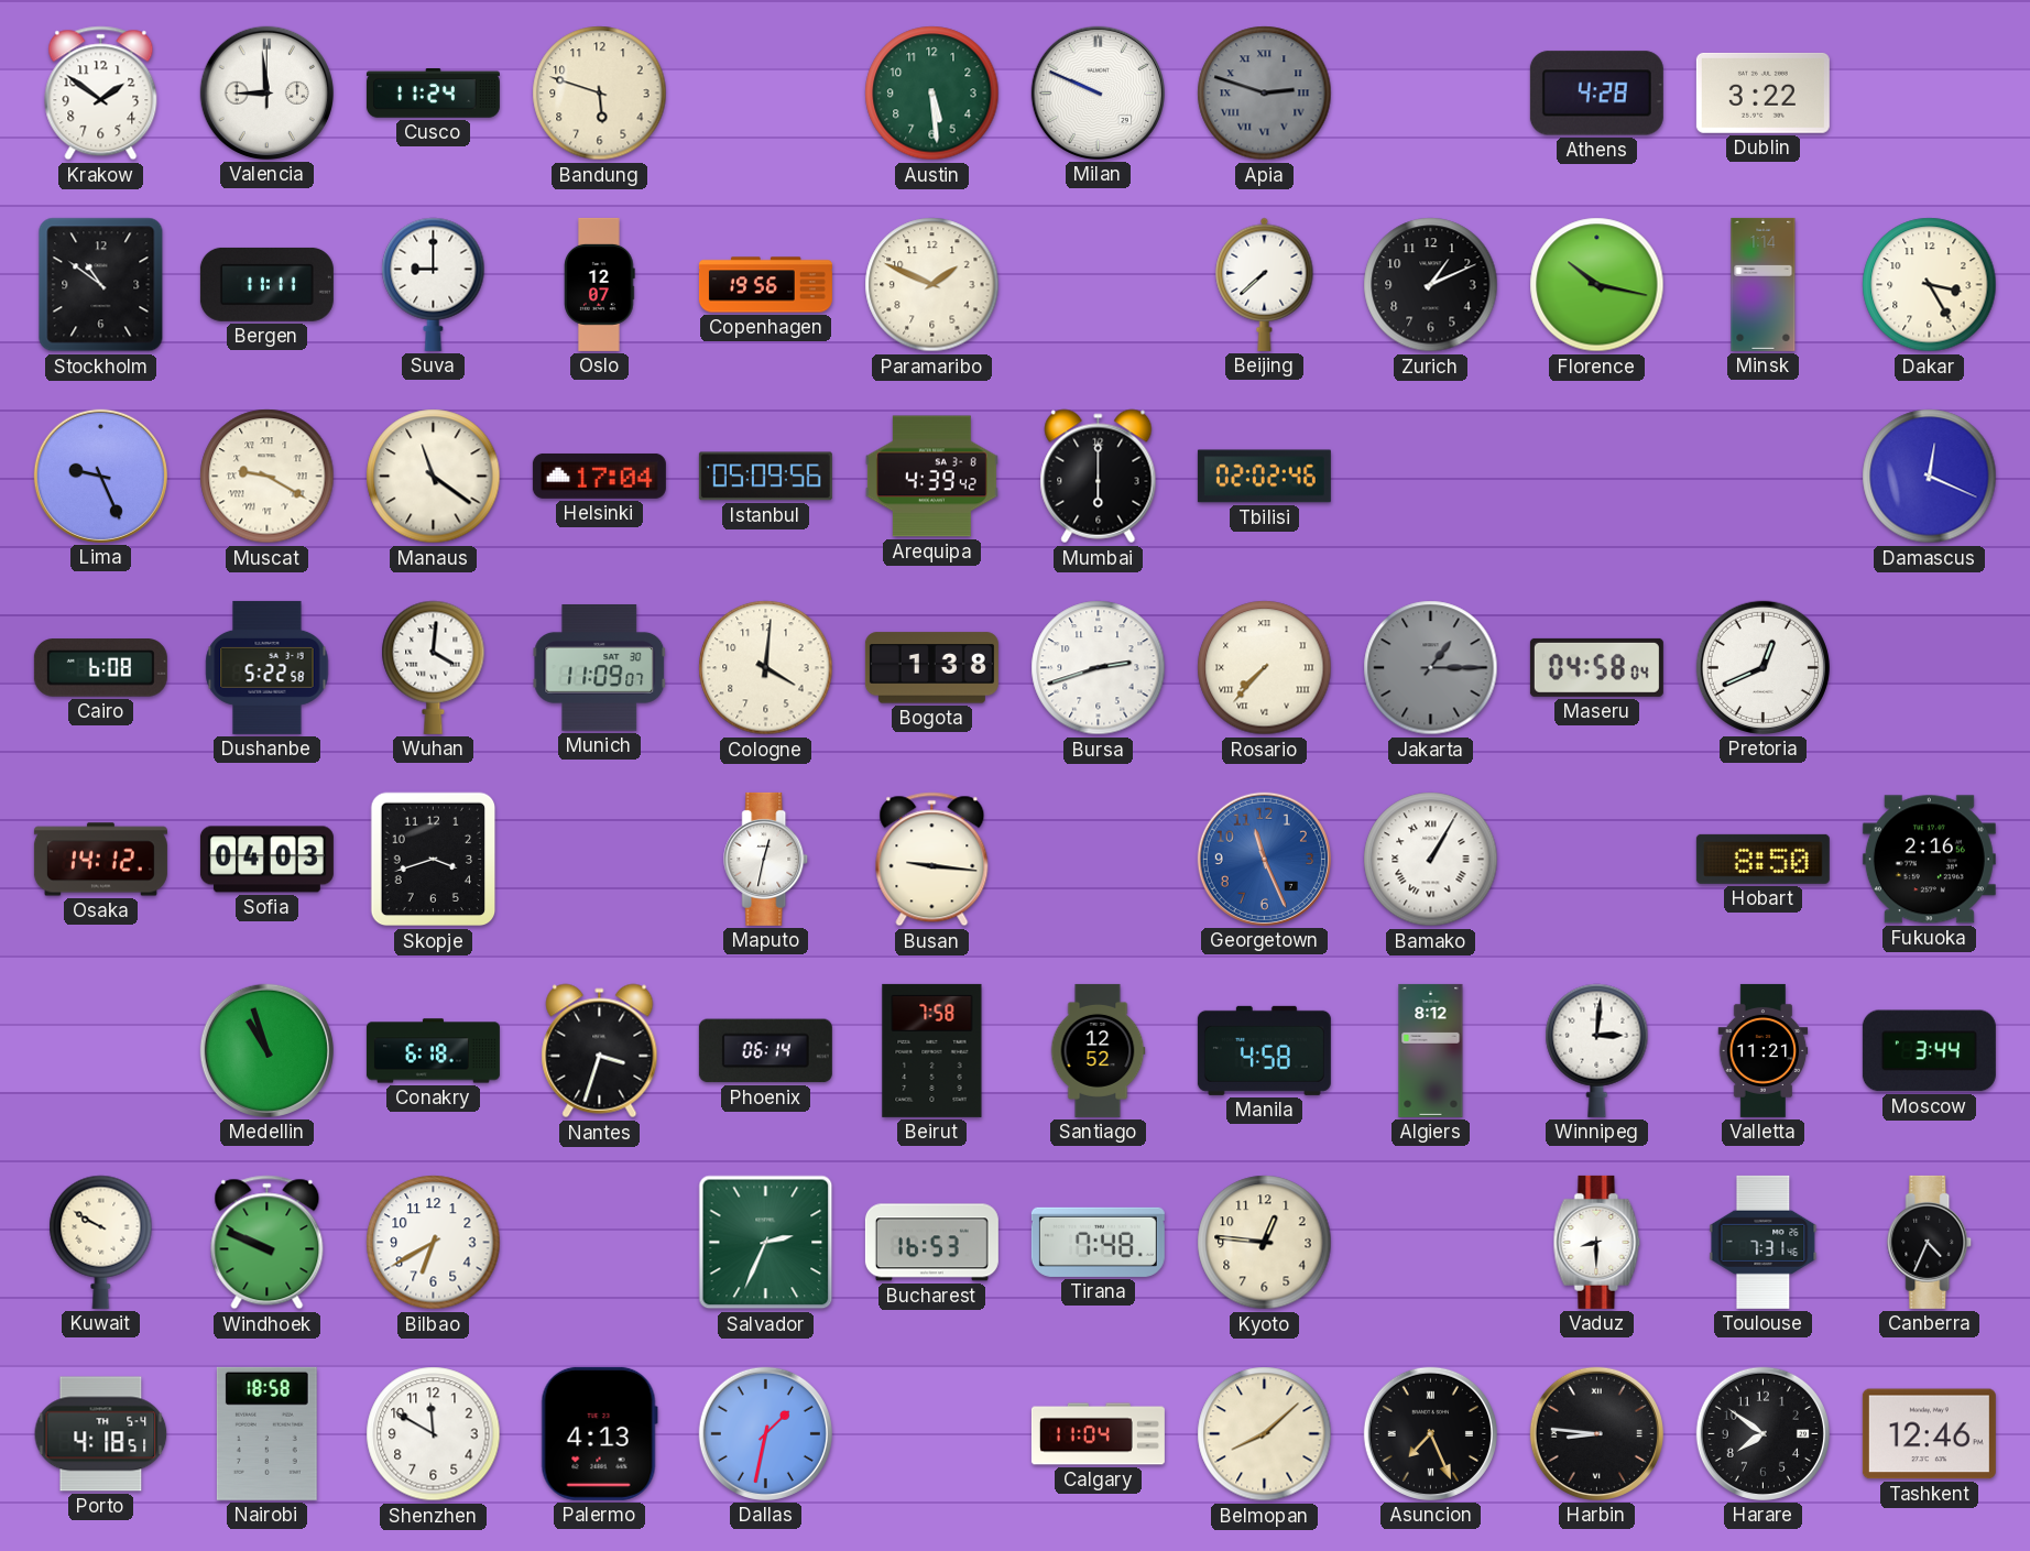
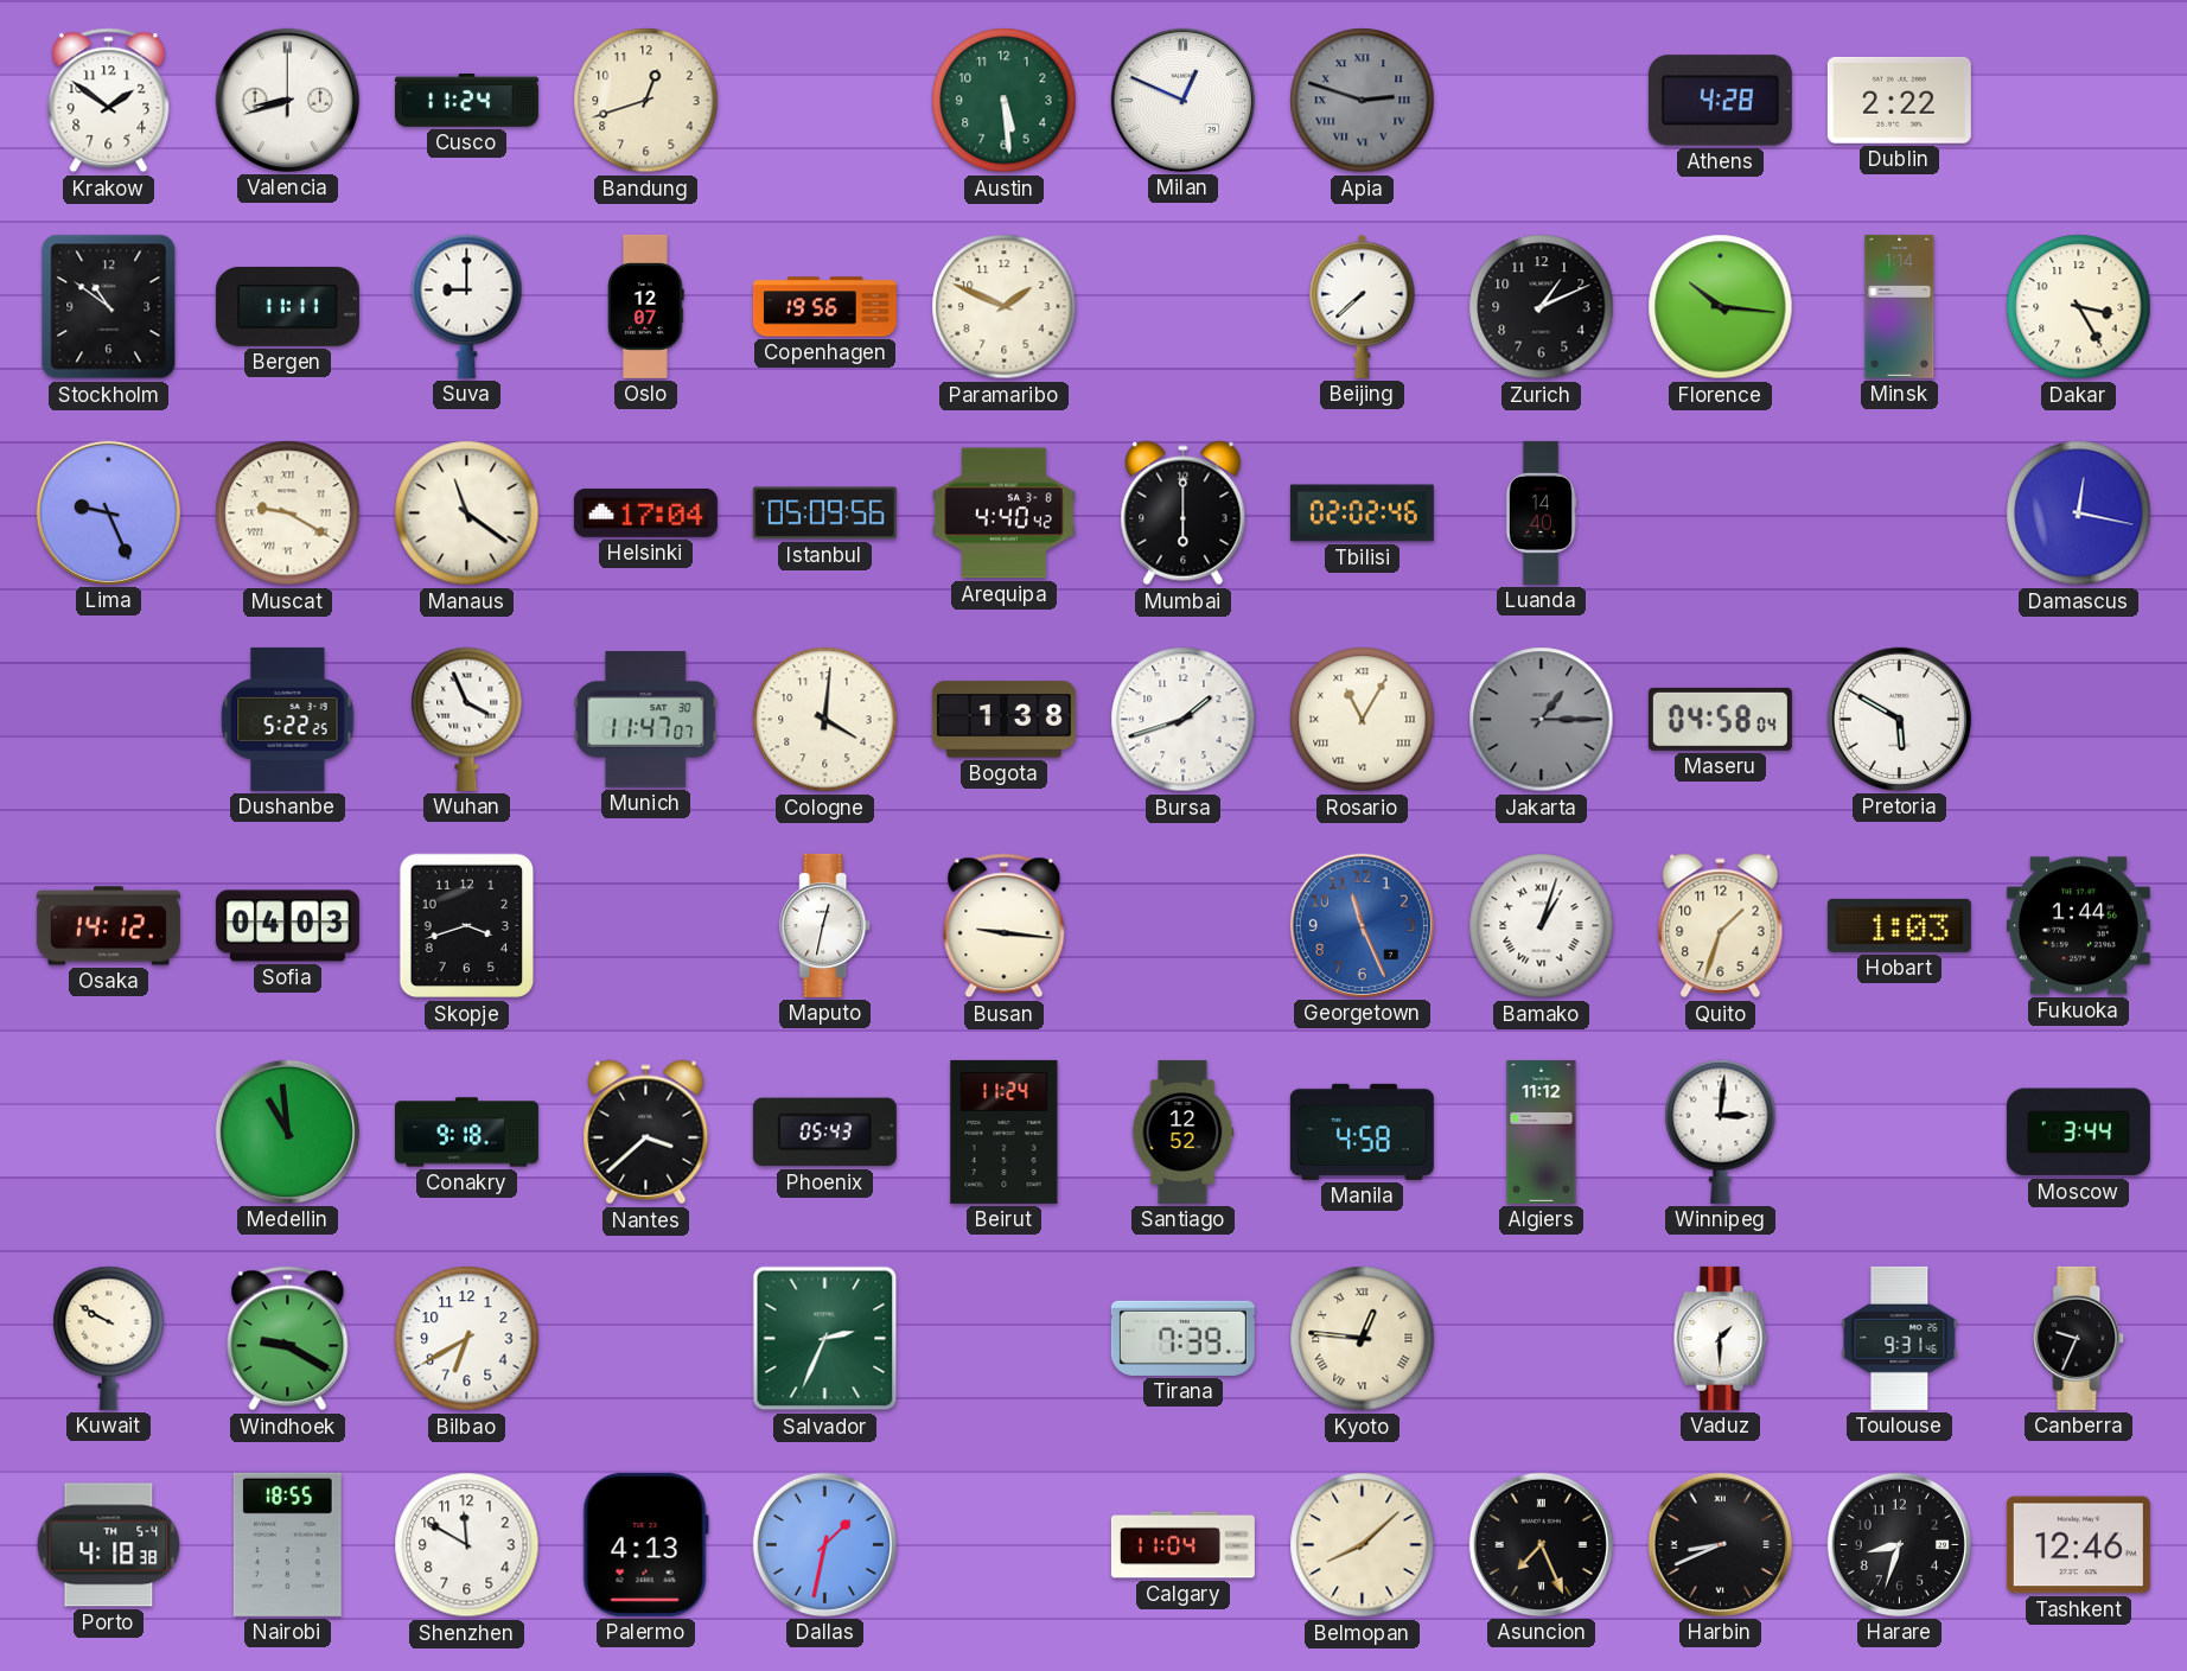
Valencia: 8:59 -> 8:42
Bandung: 5:48 -> 12:42
Milan: 9:49 -> 12:49
Dublin: 3:22 -> 2:22
Florence: 10:17 -> 10:16
Arequipa: 4:39 -> 4:40
Luanda: none -> 14:40
Damascus: 12:19 -> 12:17
Cairo: 6:08 -> none
Dushanbe: 5:22:58 -> 5:22:25
Wuhan: 4:01 -> 3:56
Munich: 11:09 -> 11:47
Bursa: 2:42 -> 1:42
Rosario: 7:37 -> 11:05
Pretoria: 12:41 -> 5:50
Bamako: 1:05 -> 1:03
Quito: none -> 1:33
Hobart: 8:50 -> 1:03
Fukuoka: 2:16 -> 1:44
Medellin: 10:57 -> 10:59
Conakry: 6:18 -> 9:18
Nantes: 3:33 -> 3:38
Phoenix: 06:14 -> 05:43
Beirut: 7:58 -> 11:24
Algiers: 8:12 -> 11:12
Valletta: 11:21 -> none
Windhoek: 9:49 -> 9:20
Bucharest: 16:53 -> none
Tirana: 7:48 -> 7:39
Kyoto numerals: Arabic -> Roman
Vaduz: 8:30 -> 1:30
Toulouse: 7:31 -> 9:31
Canberra: 4:34 -> 9:34
Porto: 4:18:51 -> 4:18:38
Nairobi: 18:58 -> 18:55
Harbin: 8:46 -> 8:41
Harare: 7:51 -> 8:33
